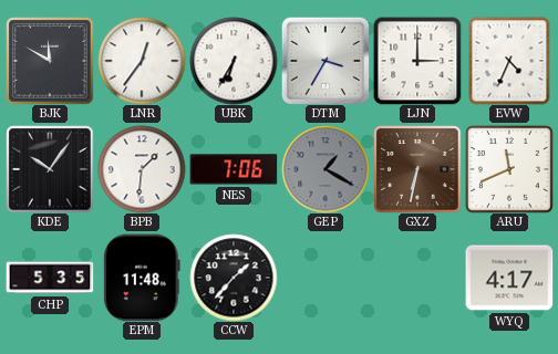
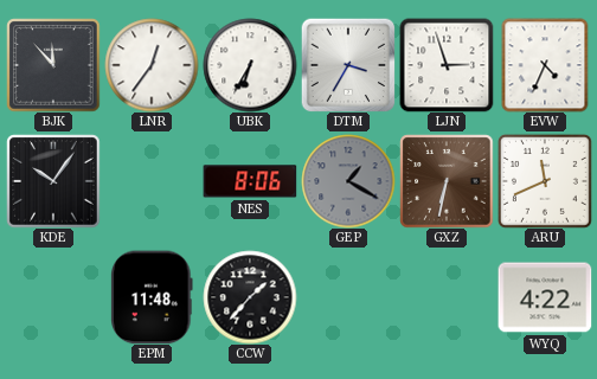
BJK: 11:50 -> 11:53
LJN: 3:00 -> 2:57
BPB: 1:31 -> none
NES: 7:06 -> 8:06
CHP: 5:35 -> none
WYQ: 4:17 -> 4:22
